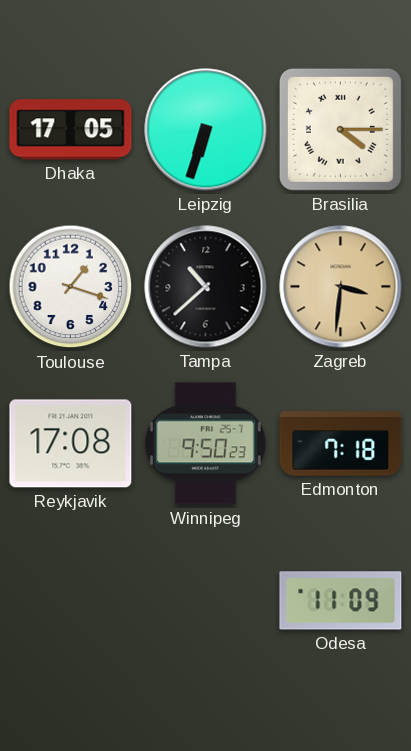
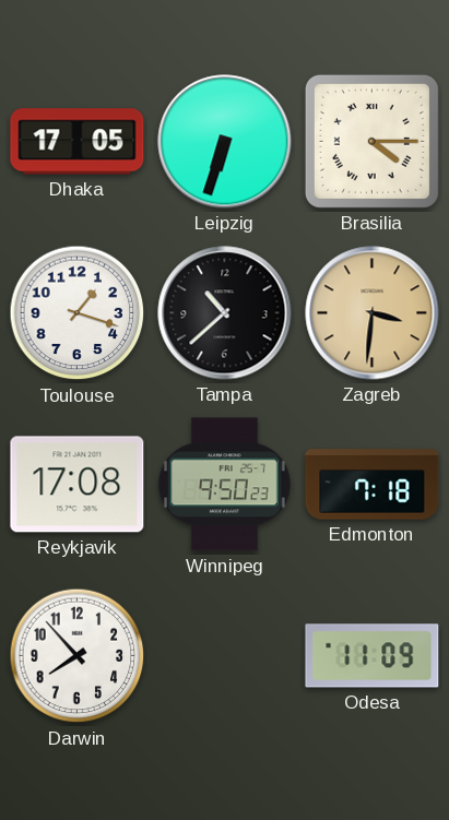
Darwin: none -> 7:53
